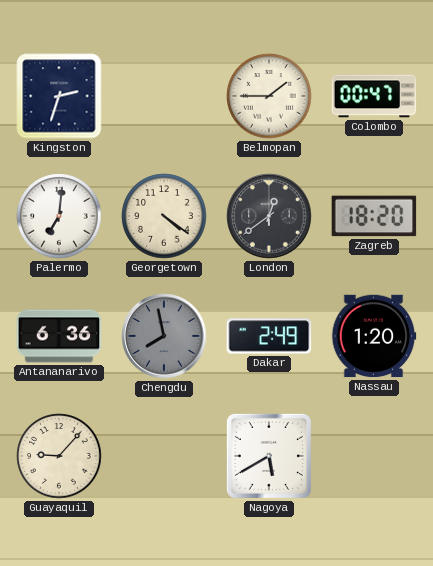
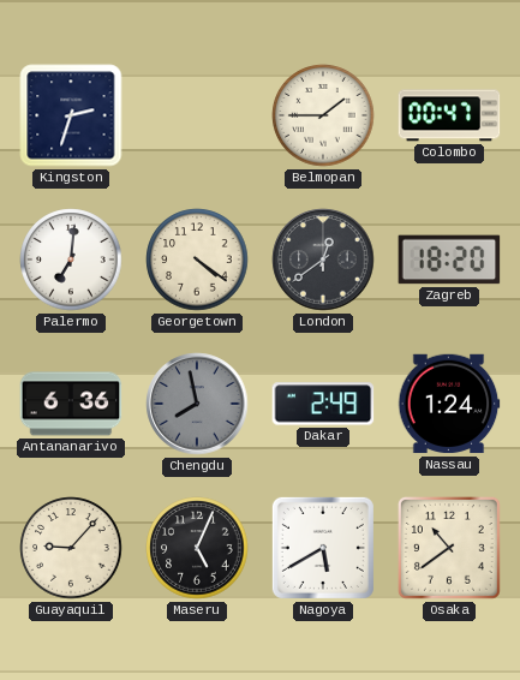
Nassau: 1:20 -> 1:24
Maseru: none -> 5:04
Osaka: none -> 10:39
